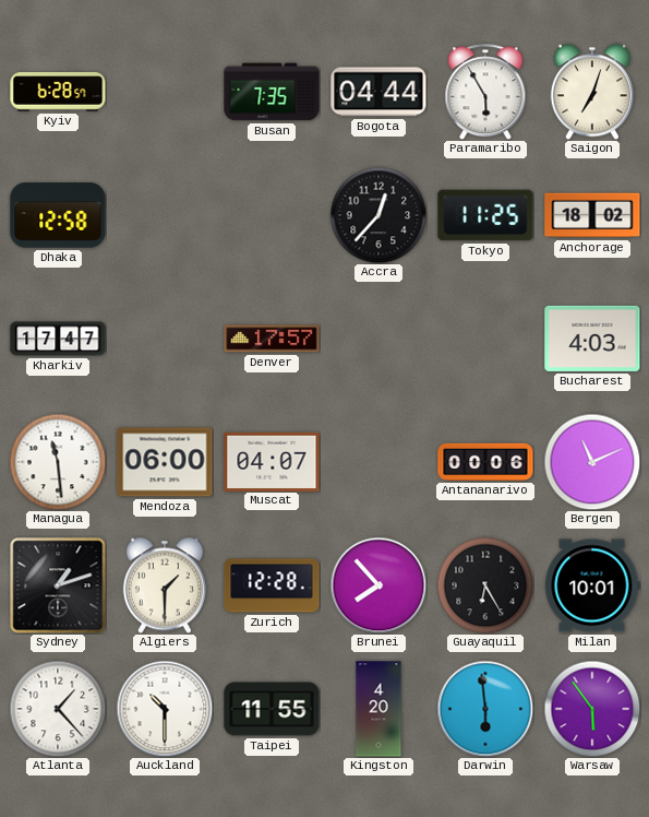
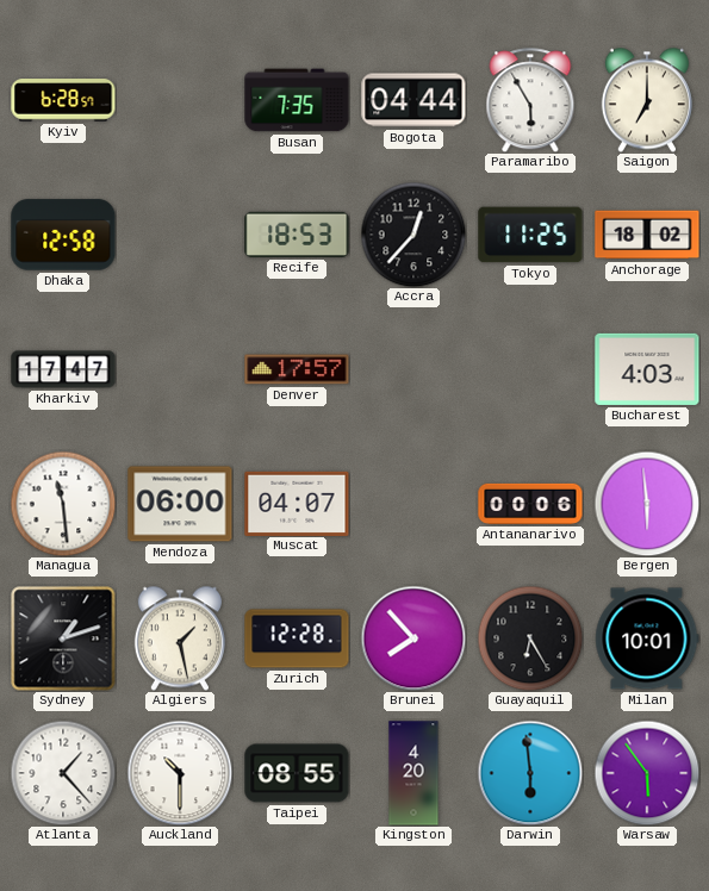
Saigon: 7:03 -> 7:00
Recife: none -> 18:53
Bergen: 11:11 -> 5:59
Algiers: 1:30 -> 1:28
Taipei: 11:55 -> 08:55
